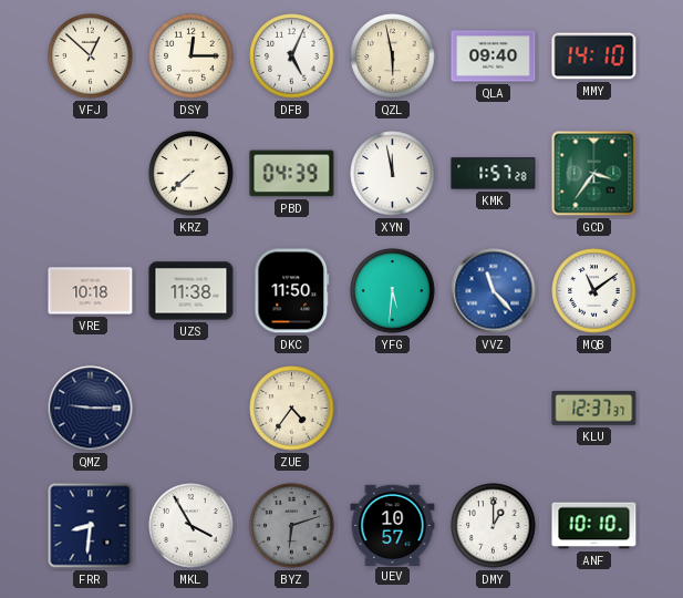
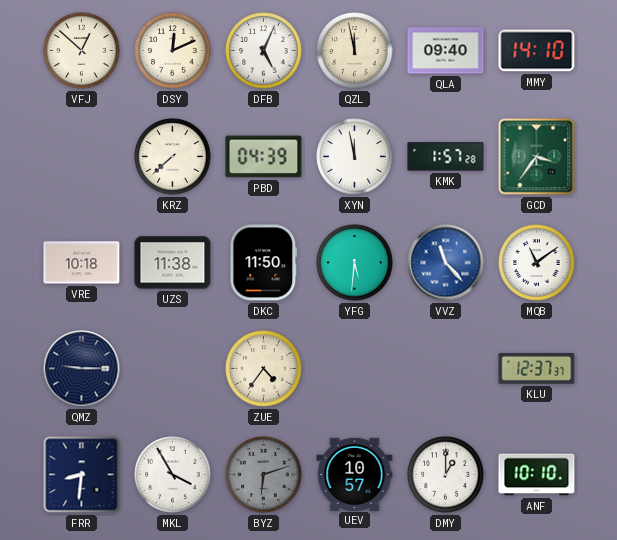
DSY: 12:15 -> 12:11
QZL: 5:58 -> 11:58
